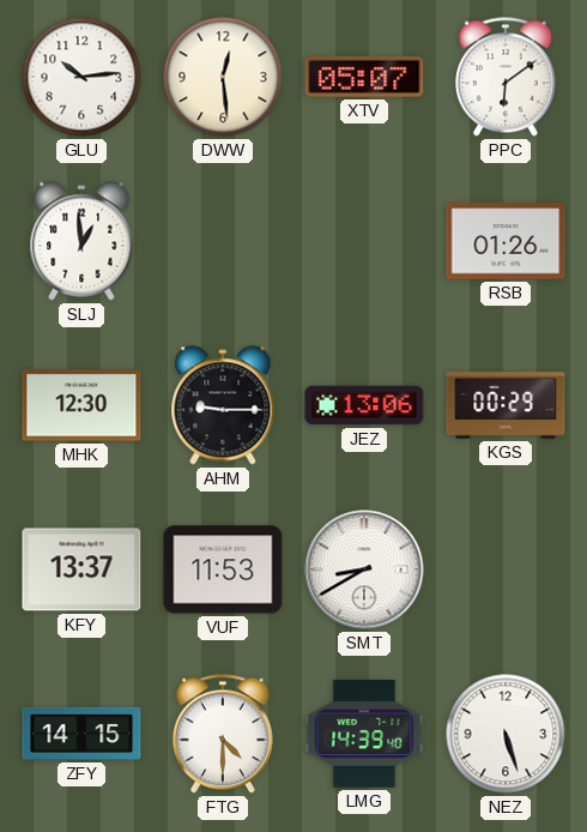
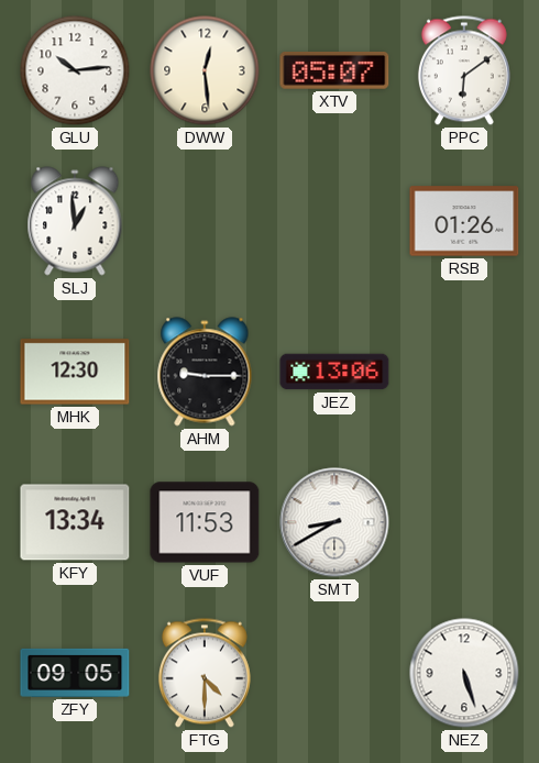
KGS: 00:29 -> none
KFY: 13:37 -> 13:34
ZFY: 14:15 -> 09:05
LMG: 14:39 -> none
